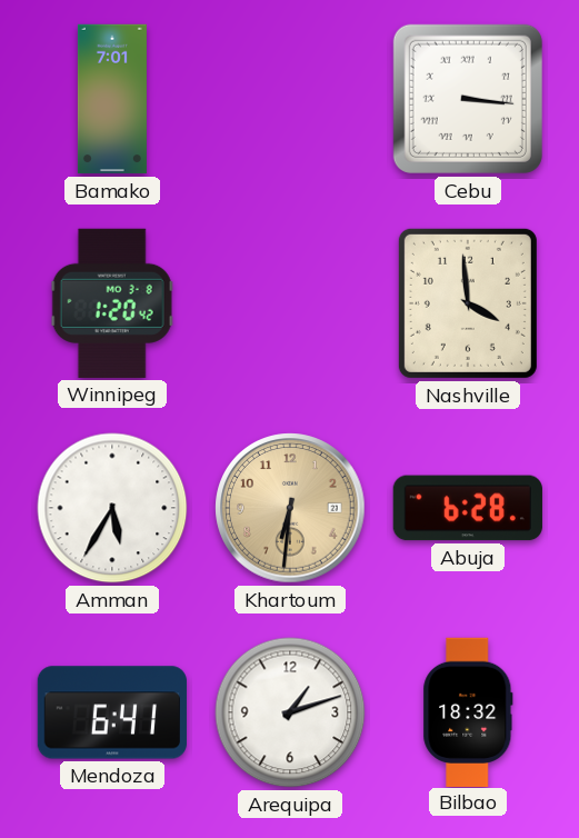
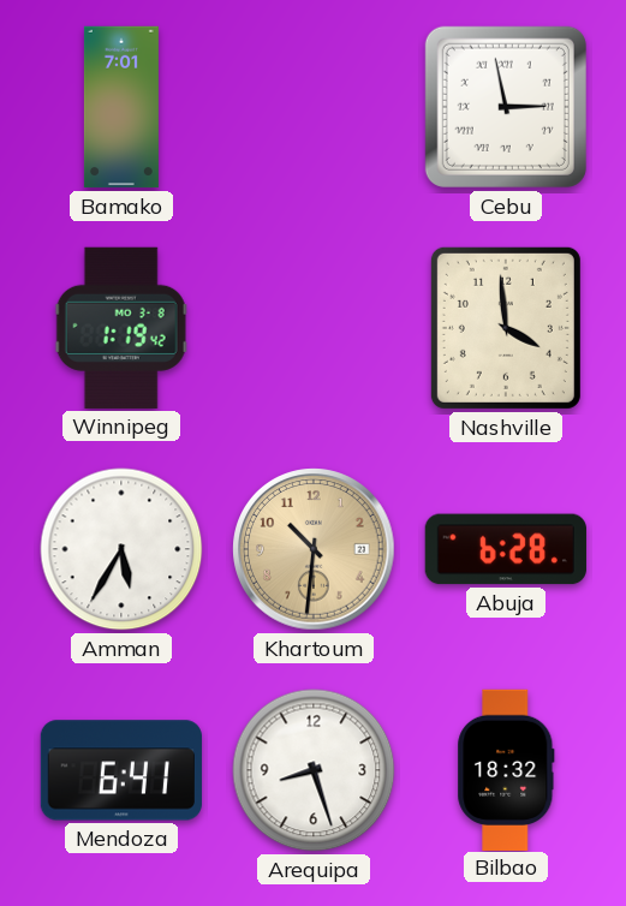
Cebu: 3:16 -> 2:58
Winnipeg: 1:20 -> 1:19
Khartoum: 6:31 -> 10:31
Arequipa: 1:12 -> 8:27
